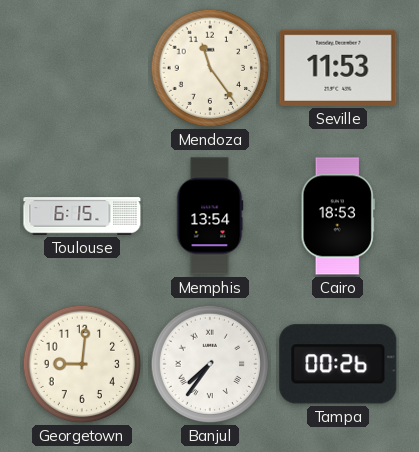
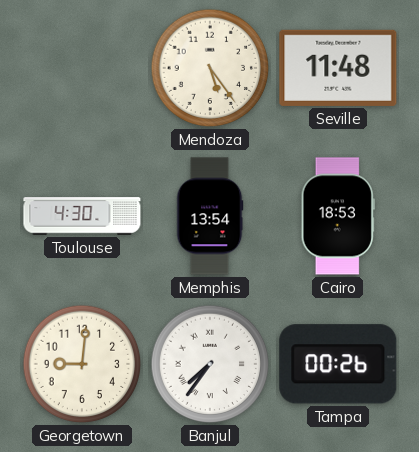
Mendoza: 11:24 -> 5:24
Seville: 11:53 -> 11:48
Toulouse: 6:15 -> 4:30
